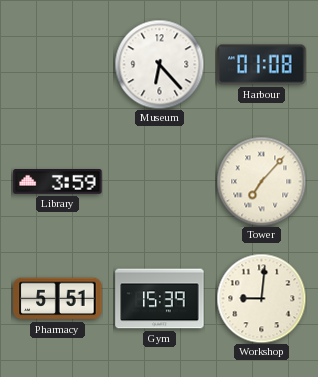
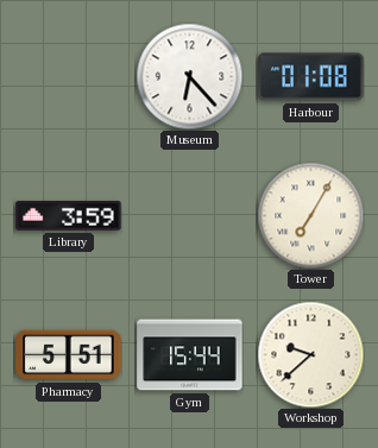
Tower: 7:07 -> 7:05
Gym: 15:39 -> 15:44
Workshop: 9:01 -> 9:38
